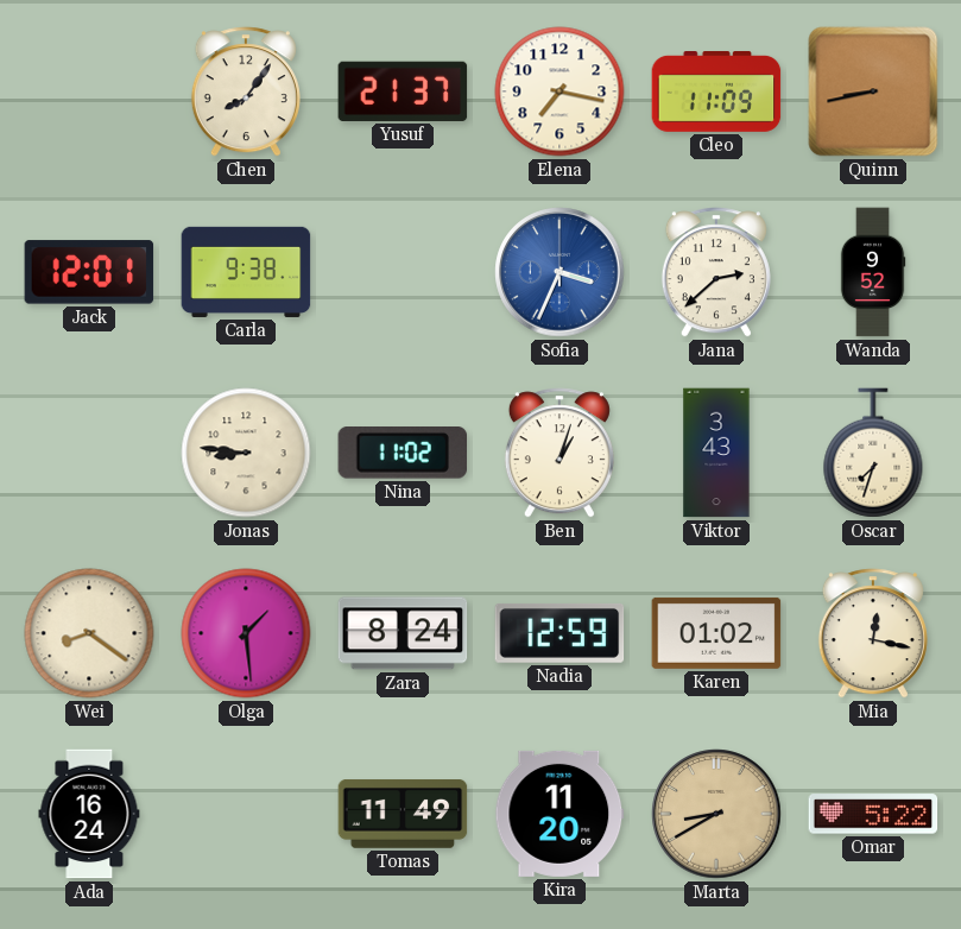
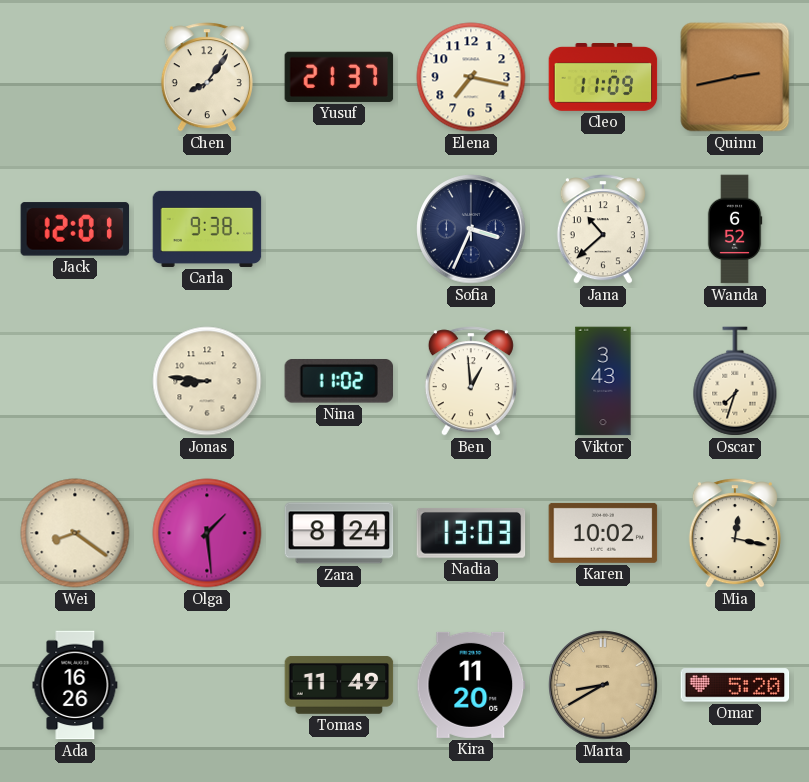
Quinn: 8:43 -> 2:43
Sofia dial: blue -> navy
Jana: 2:38 -> 10:38
Wanda: 9:52 -> 6:52
Ben: 1:03 -> 12:59
Nadia: 12:59 -> 13:03
Karen: 01:02 -> 10:02
Ada: 16:24 -> 16:26
Omar: 5:22 -> 5:20
